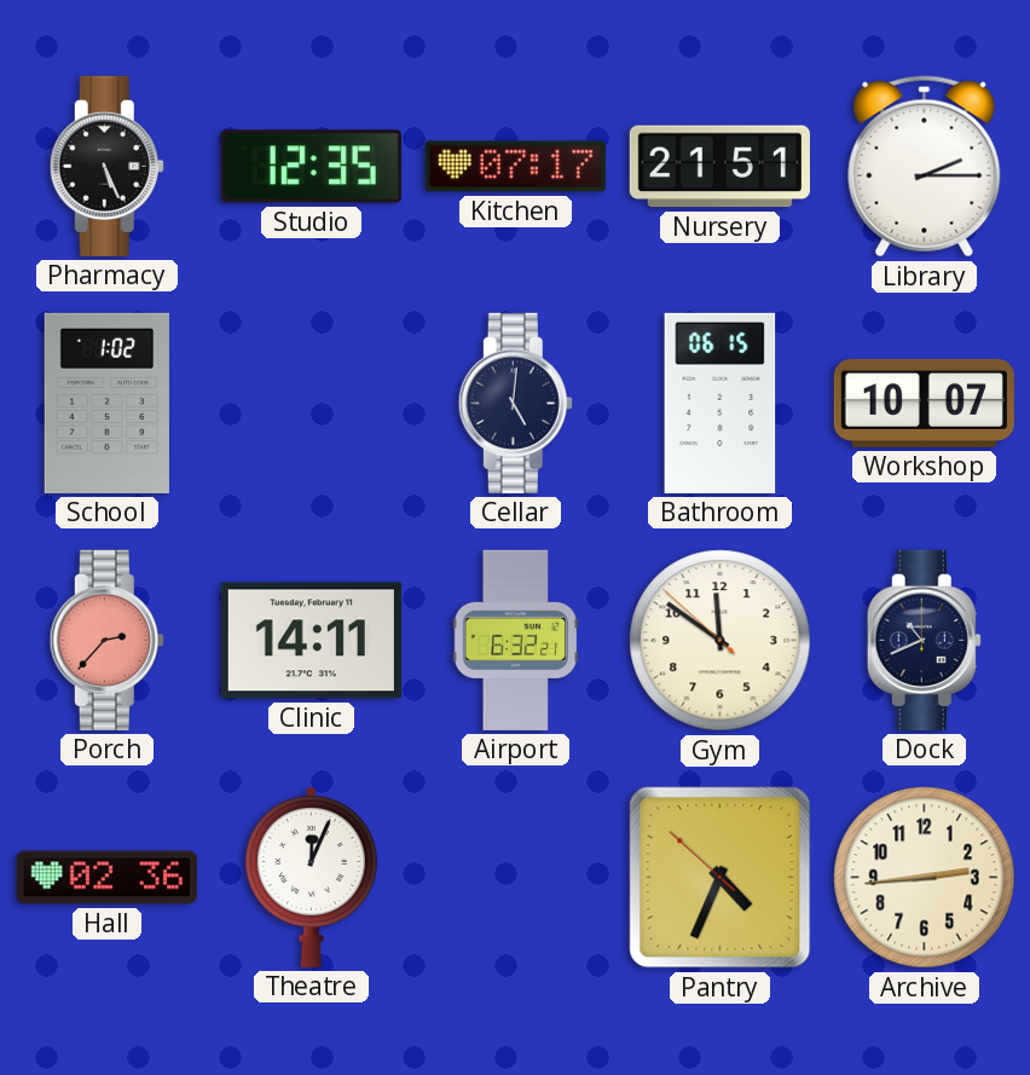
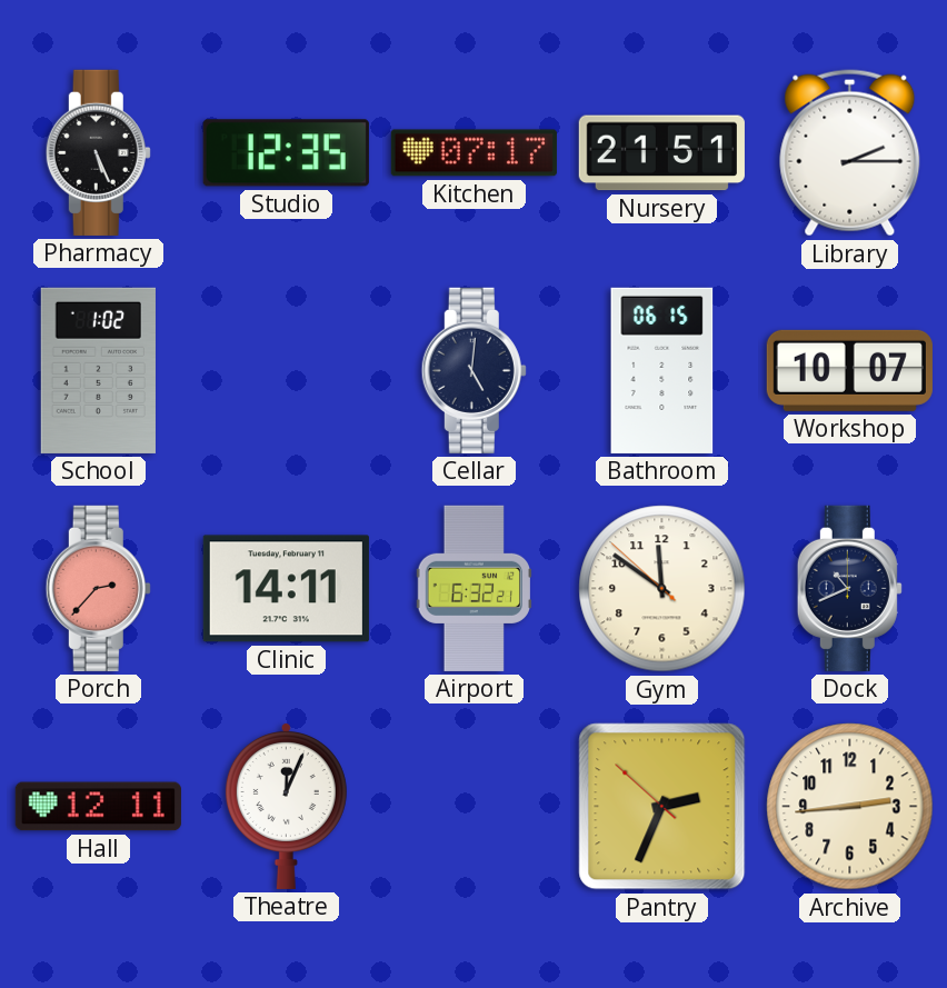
Hall: 02:36 -> 12:11
Pantry: 4:33 -> 2:33
